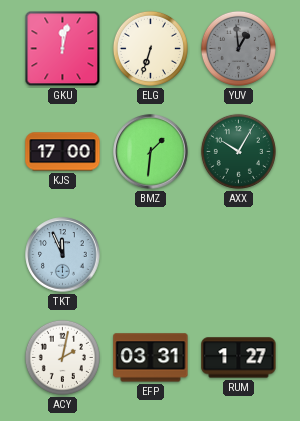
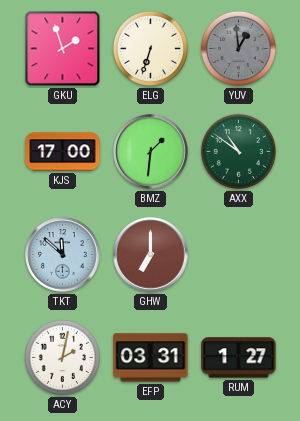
GKU: 12:02 -> 1:57
AXX: 10:05 -> 10:51
TKT: 11:56 -> 11:52
GHW: none -> 7:00
